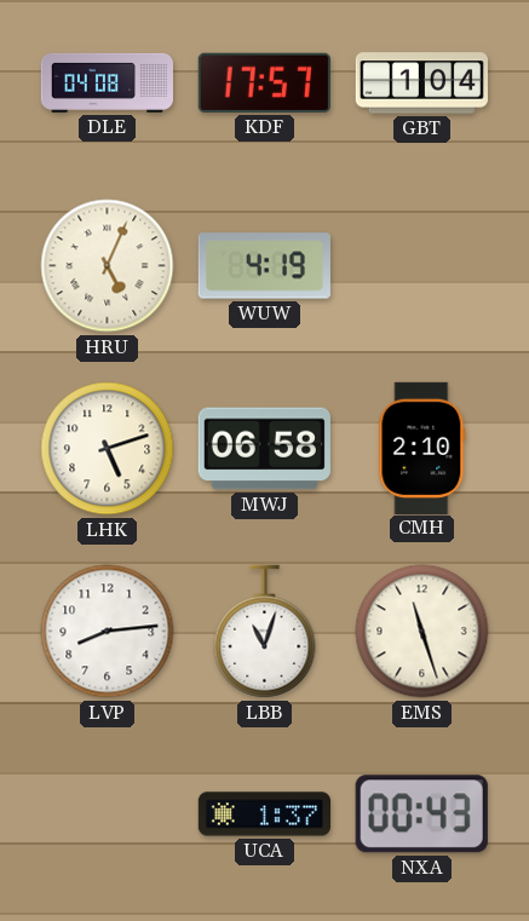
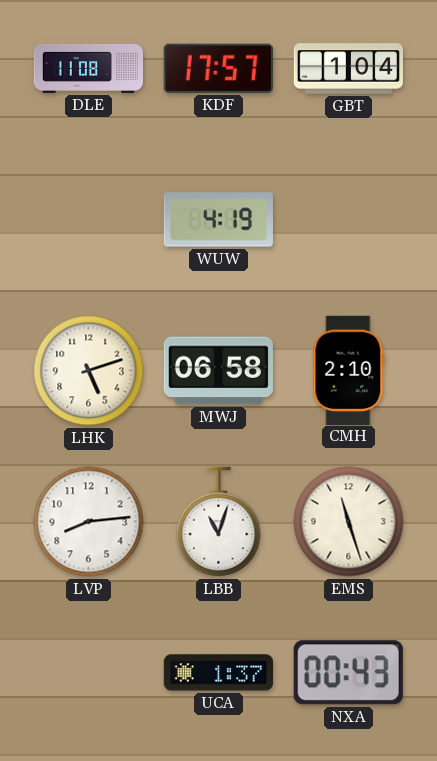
DLE: 04:08 -> 11:08
HRU: 5:04 -> none
